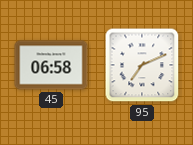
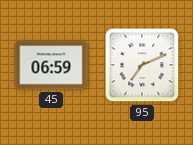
45: 06:58 -> 06:59
